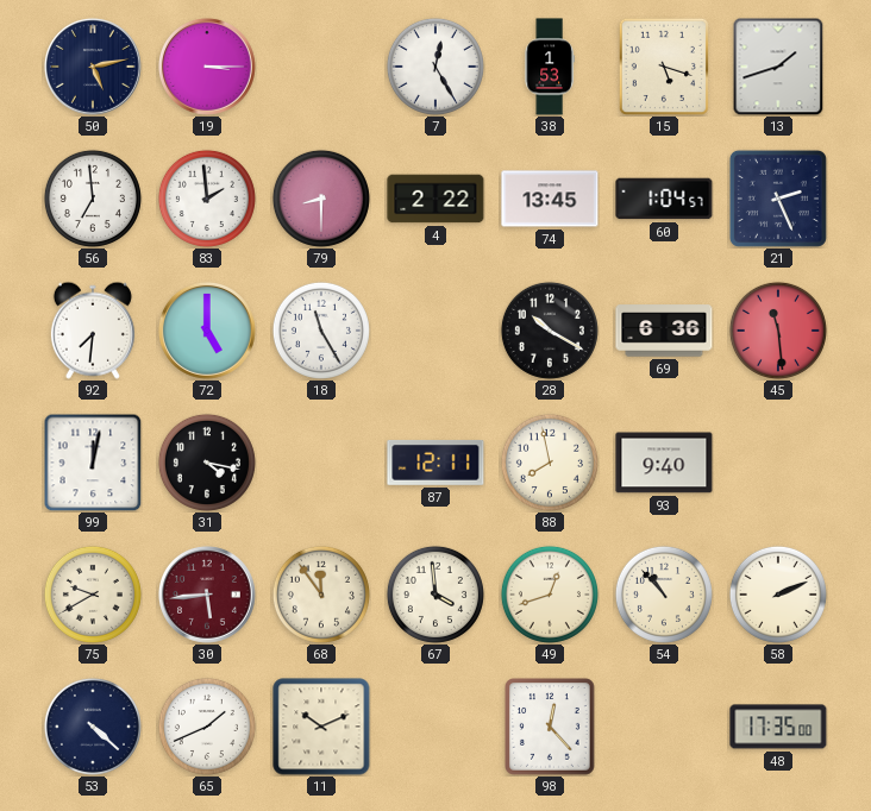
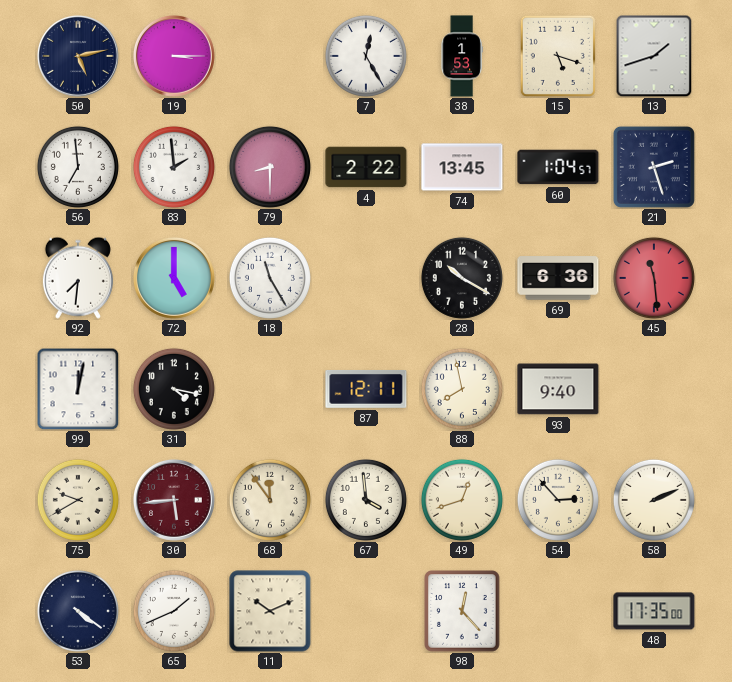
21: 2:26 -> 2:27
54: 10:53 -> 2:53
53: 4:22 -> 4:21
